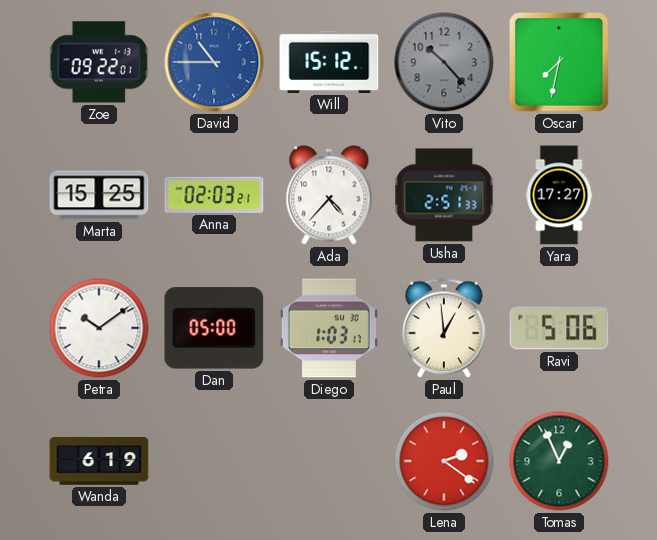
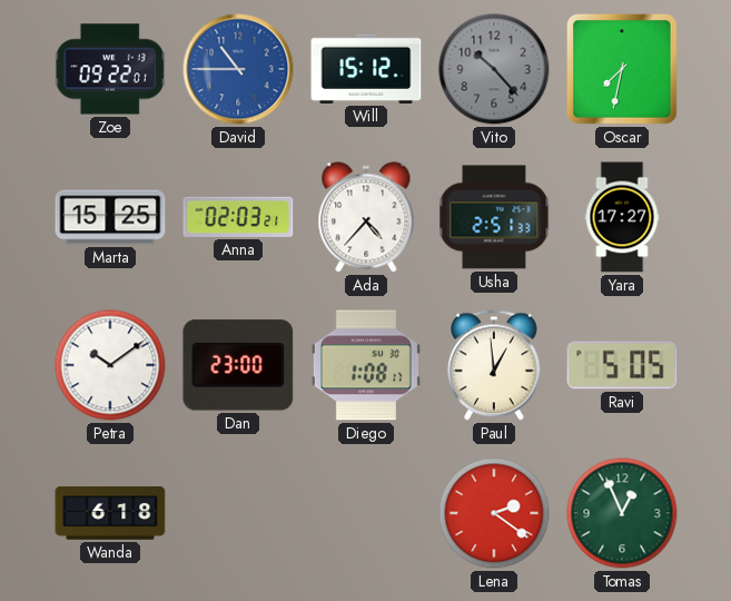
Dan: 05:00 -> 23:00
Diego: 1:03 -> 1:08
Ravi: 5:06 -> 5:05
Wanda: 6:19 -> 6:18
